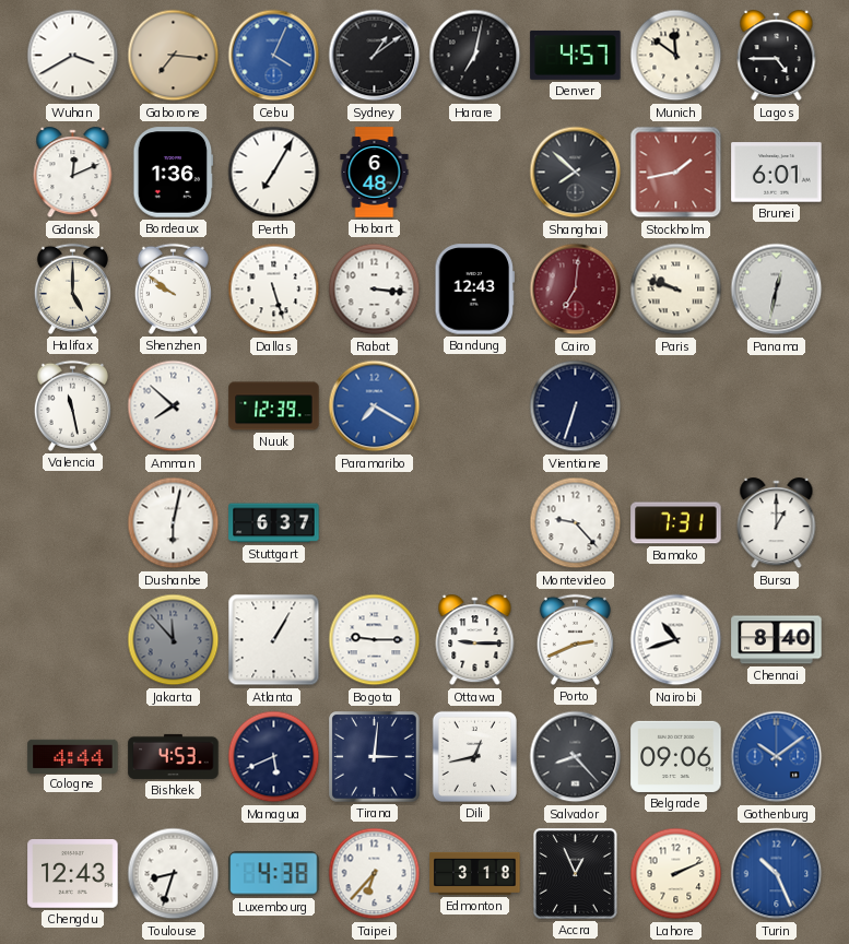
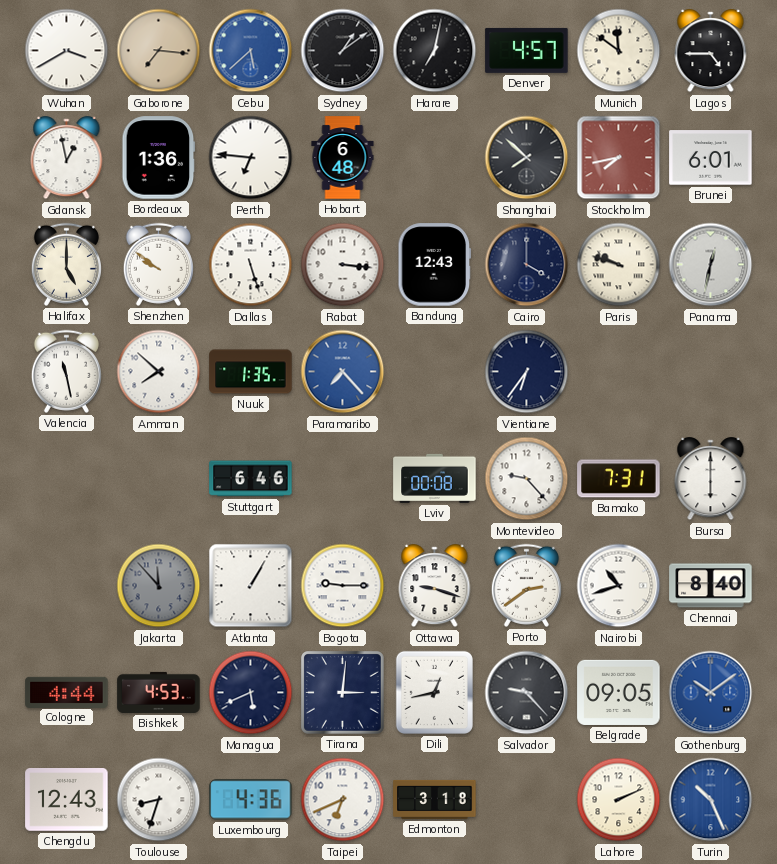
Cebu: 4:04 -> 5:38
Gdansk: 12:11 -> 12:58
Perth: 7:05 -> 6:46
Stockholm: 1:43 -> 7:43
Cairo: 7:01 -> 4:00
Cairo dial: burgundy -> navy
Nuuk: 12:39 -> 1:35
Paramaribo: 7:20 -> 7:23
Vientiane: 6:33 -> 6:36
Dushanbe: 6:02 -> none
Stuttgart: 6:37 -> 6:46
Lviv: none -> 00:08
Bursa: 1:00 -> 6:00
Ottawa: 9:15 -> 9:18
Porto: 2:41 -> 2:39
Salvador: 8:23 -> 9:23
Belgrade: 09:06 -> 09:05
Luxembourg: 4:38 -> 4:36
Taipei: 6:37 -> 6:41
Accra: 12:56 -> none
